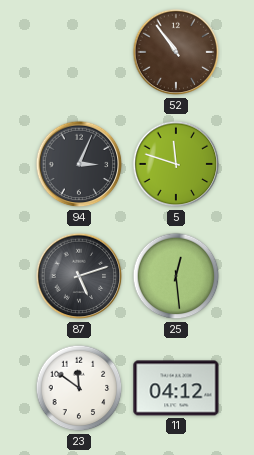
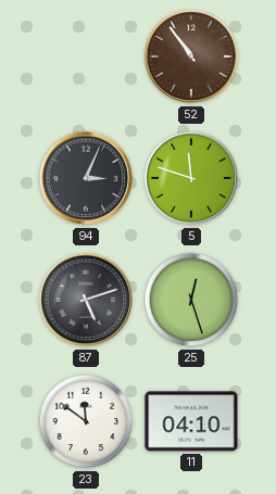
25: 12:29 -> 12:27
11: 04:12 -> 04:10
